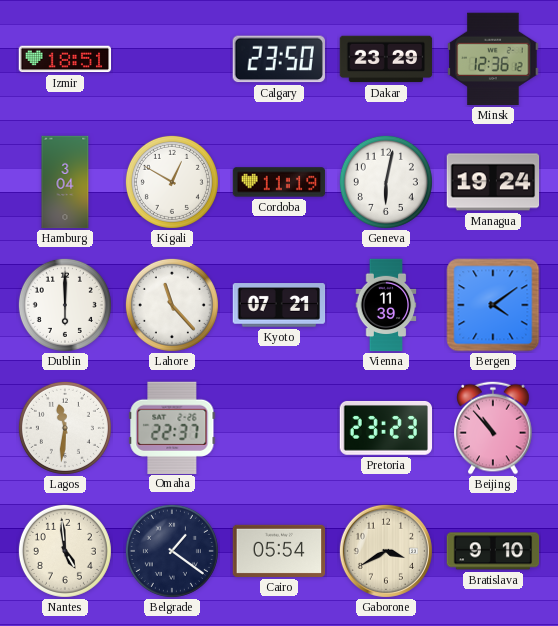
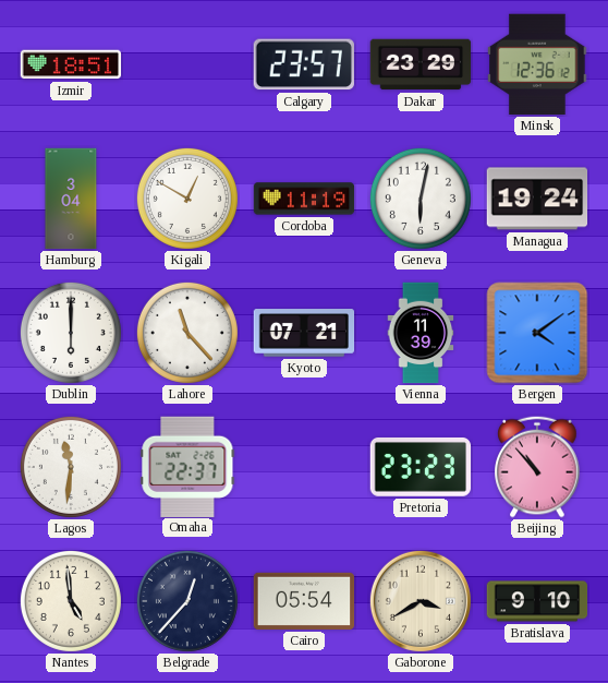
Calgary: 23:50 -> 23:57
Belgrade: 1:21 -> 12:37
